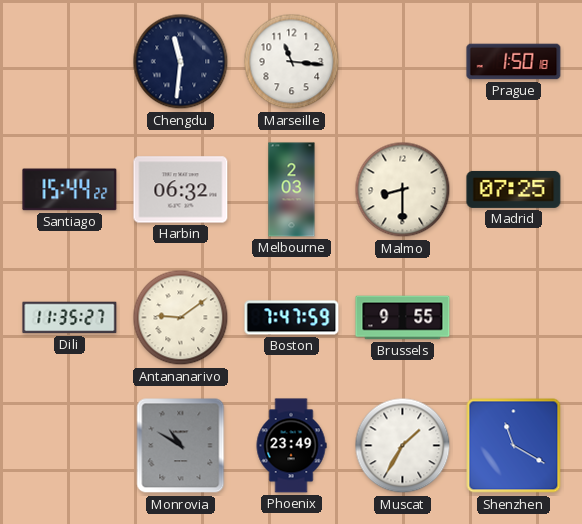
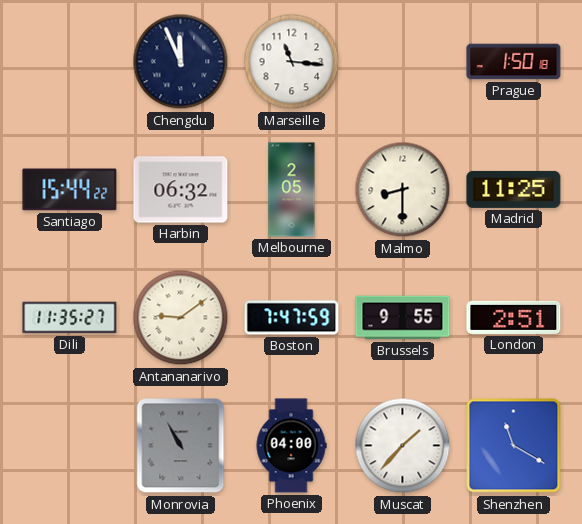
Chengdu: 11:31 -> 11:56
Melbourne: 2:03 -> 2:05
Madrid: 07:25 -> 11:25
London: none -> 2:51
Monrovia: 10:50 -> 10:55
Phoenix: 23:49 -> 04:00
Muscat: 1:35 -> 1:37
